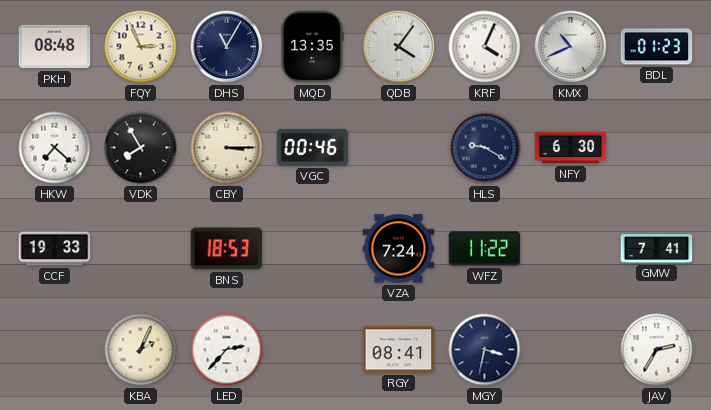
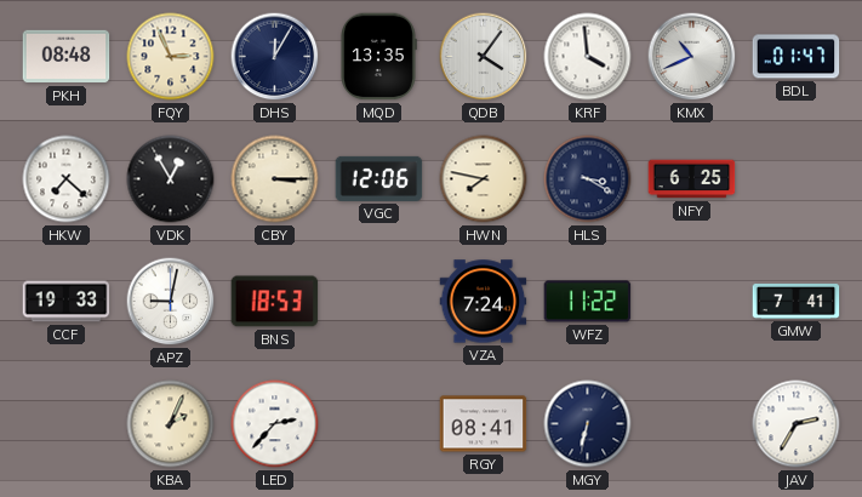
DHS: 11:05 -> 12:05
KRF: 4:04 -> 3:59
BDL: 01:23 -> 01:47
VDK: 7:55 -> 12:55
VGC: 00:46 -> 12:06
HWN: none -> 7:47
HLS: 9:20 -> 3:20
NFY: 6:30 -> 6:25
APZ: none -> 9:02
MGY: 3:32 -> 6:32
